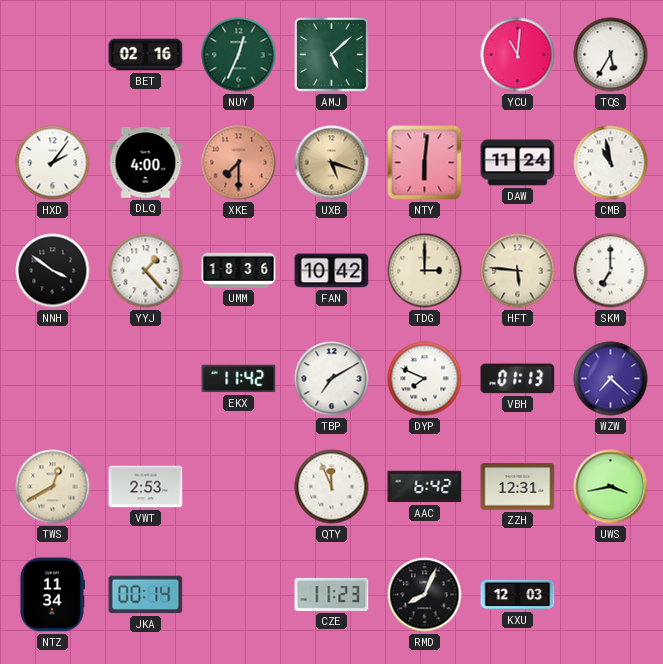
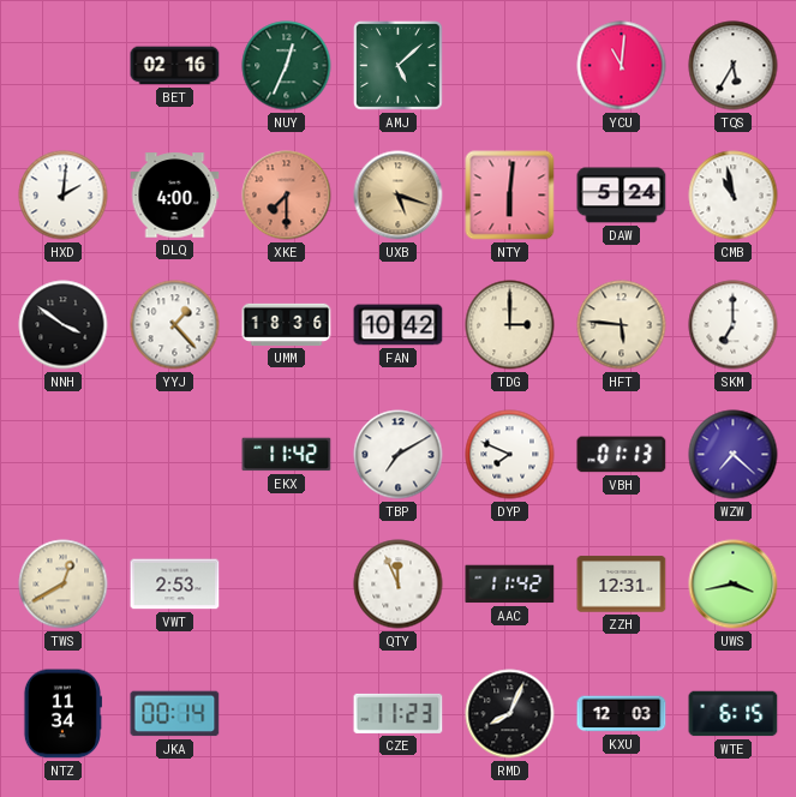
HXD: 2:06 -> 2:01
DAW: 11:24 -> 5:24
AAC: 6:42 -> 11:42
WTE: none -> 6:15
